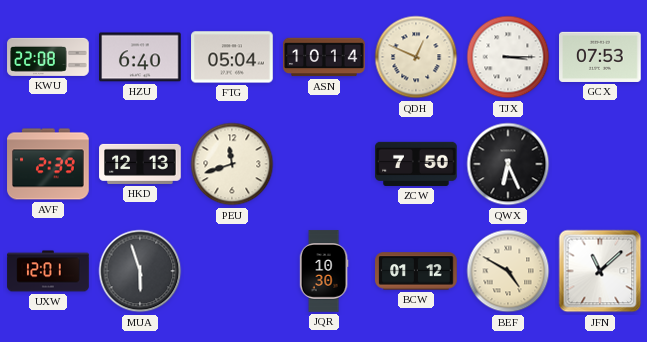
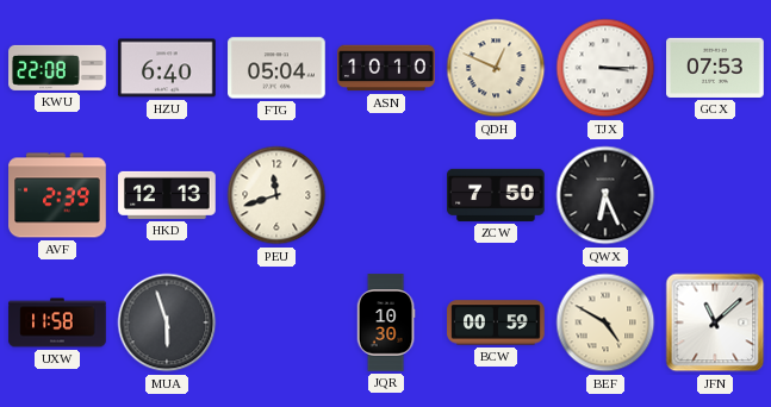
ASN: 10:14 -> 10:10
UXW: 12:01 -> 11:58
BCW: 01:12 -> 00:59
